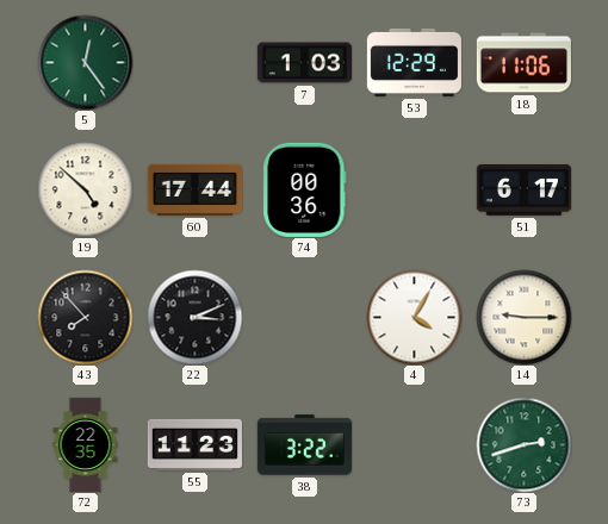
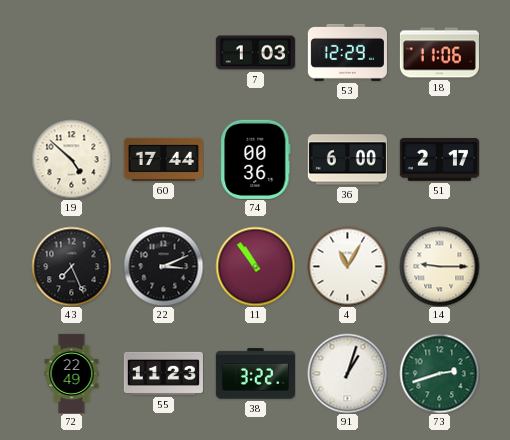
5: 12:24 -> none
36: none -> 6:00
51: 6:17 -> 2:17
43: 7:53 -> 7:26
11: none -> 10:54
4: 4:05 -> 11:05
72: 22:35 -> 22:49
91: none -> 1:03
